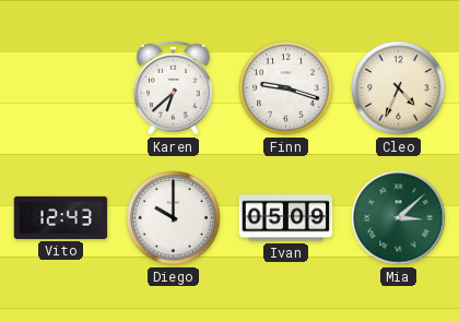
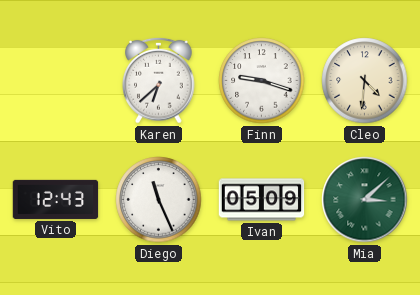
Cleo: 4:34 -> 4:31
Diego: 10:00 -> 11:26
